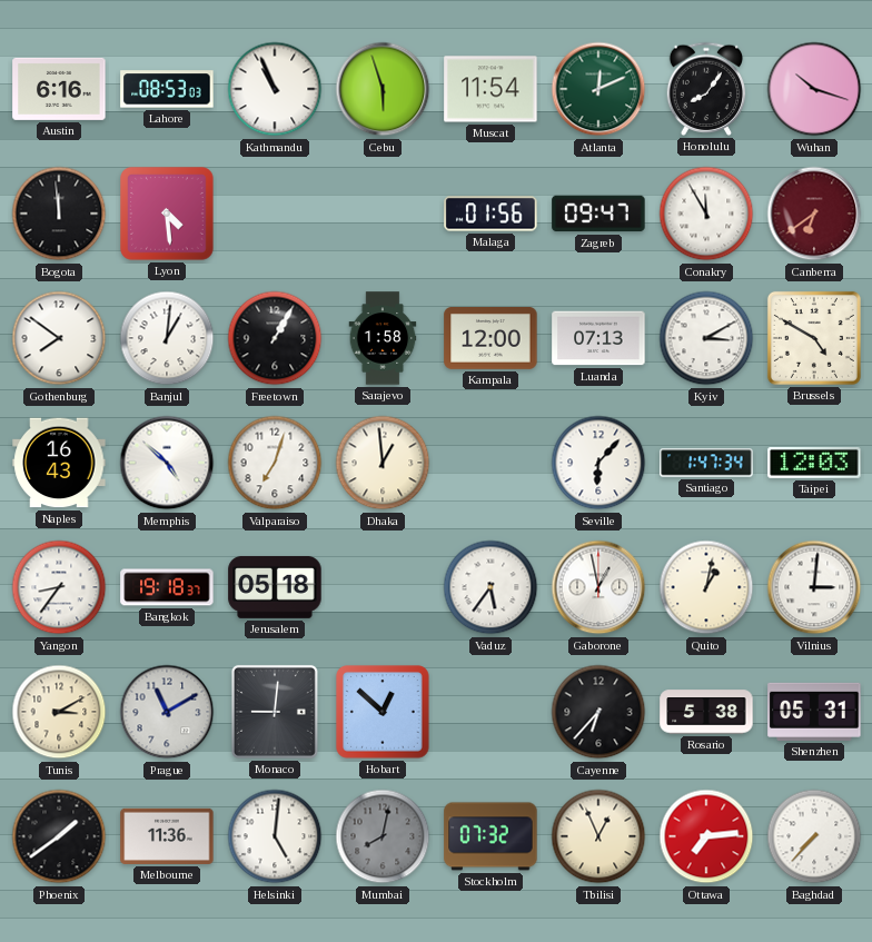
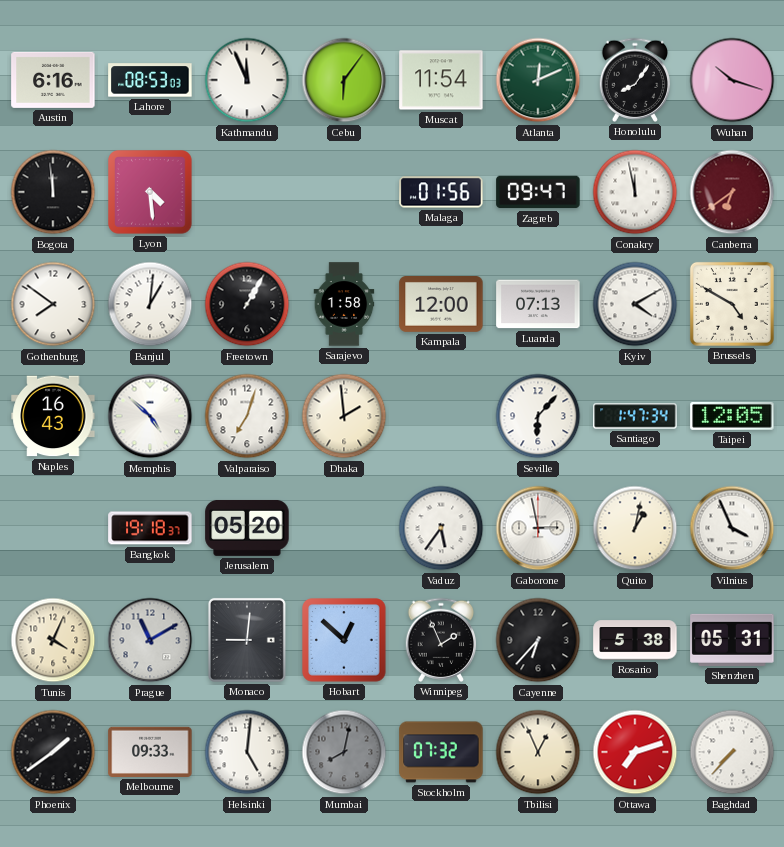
Kathmandu: 10:56 -> 11:56
Cebu: 5:57 -> 6:06
Conakry: 11:55 -> 11:58
Kyiv: 3:10 -> 4:10
Dhaka: 12:59 -> 1:59
Taipei: 12:03 -> 12:05
Yangon: 8:36 -> none
Jerusalem: 05:18 -> 05:20
Gaborone: 12:58 -> 2:58
Vilnius: 3:01 -> 3:56
Tunis: 3:10 -> 4:04
Winnipeg: none -> 1:56
Melbourne: 11:36 -> 09:33
Ottawa: 7:14 -> 7:12
